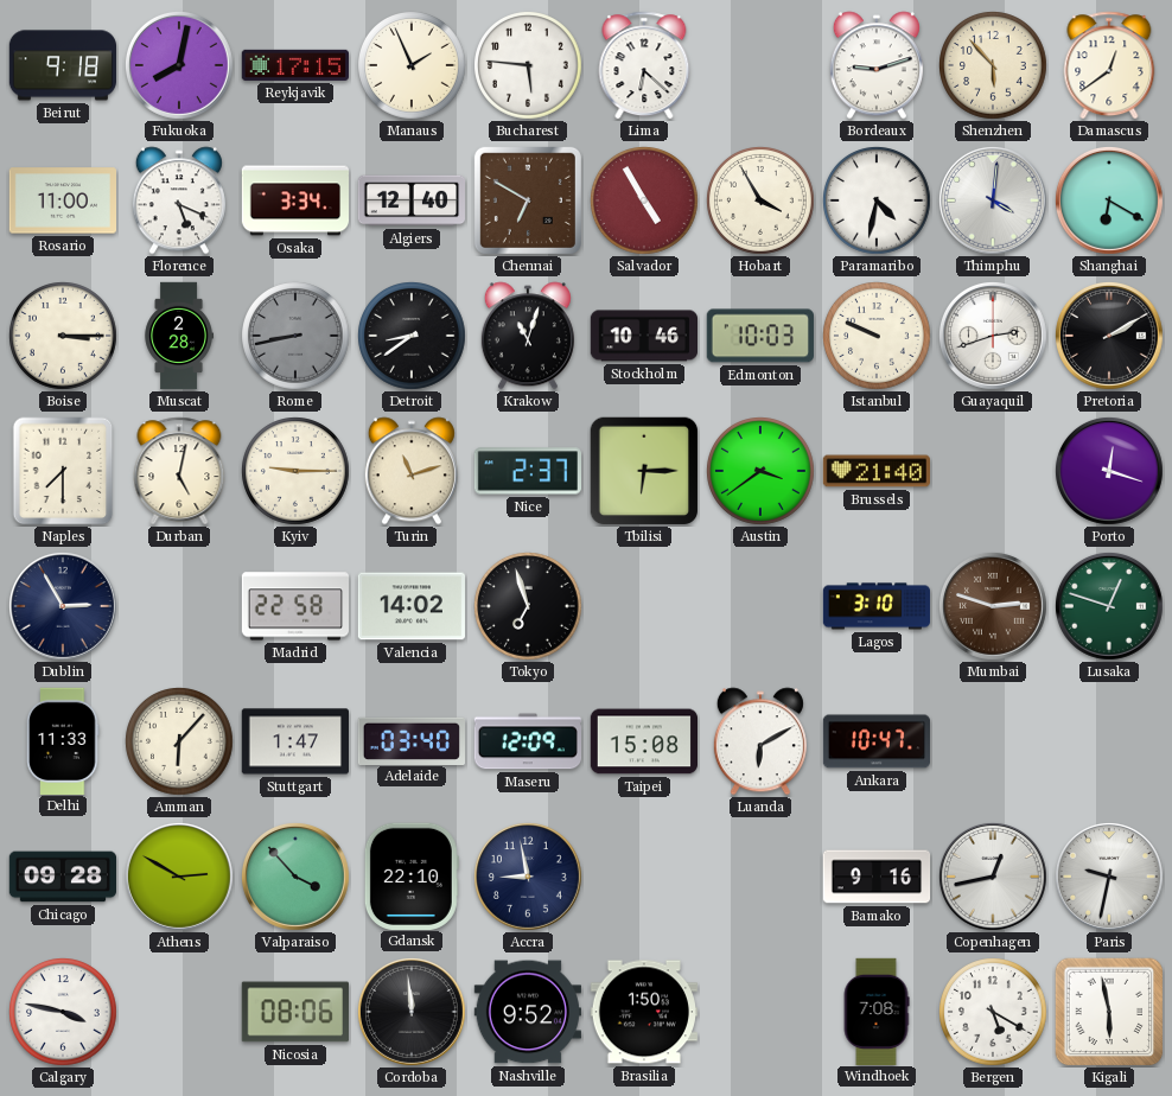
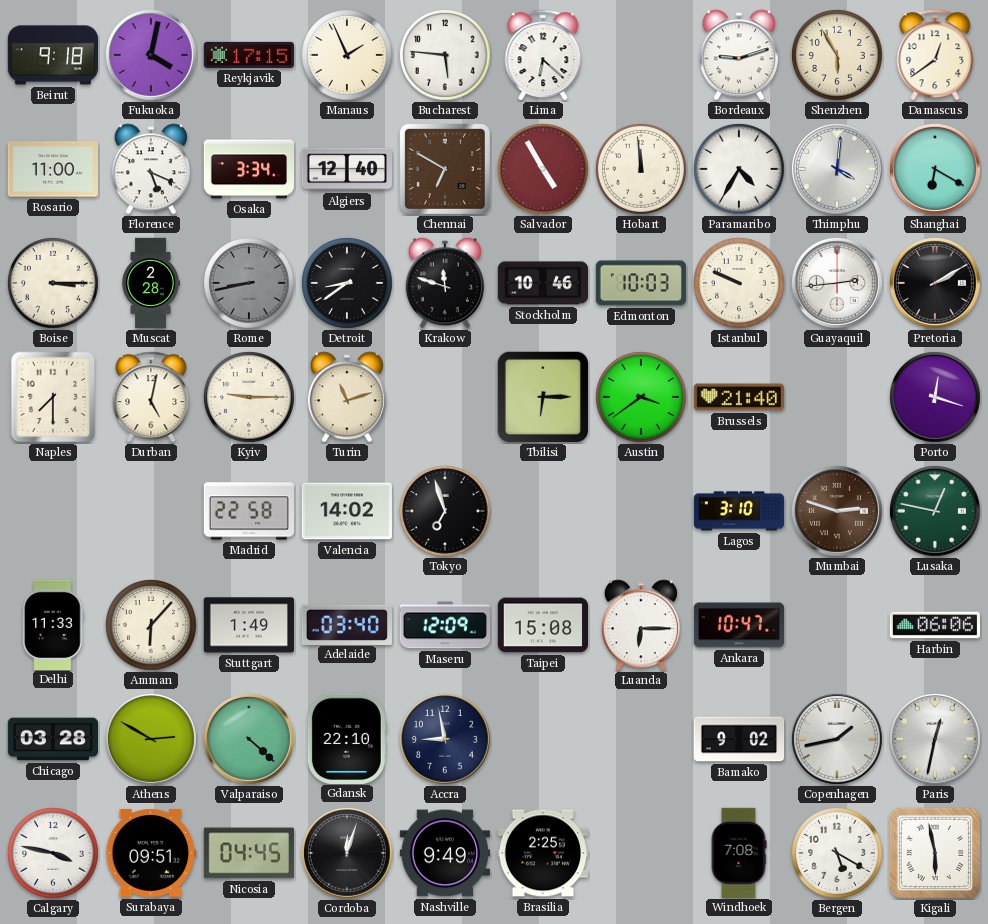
Fukuoka: 8:02 -> 4:02
Shenzhen: 5:53 -> 5:55
Hobart: 3:55 -> 11:59
Paramaribo: 4:32 -> 4:35
Krakow: 11:03 -> 11:48
Guayaquil: 2:42 -> 2:44
Nice: 2:37 -> none
Dublin: 2:55 -> none
Lusaka: 12:48 -> 12:47
Stuttgart: 1:47 -> 1:49
Luanda: 6:10 -> 6:15
Harbin: none -> 06:06
Chicago: 09:28 -> 03:28
Valparaiso: 3:53 -> 4:22
Bamako: 9:16 -> 9:02
Copenhagen: 12:43 -> 1:43
Paris: 9:32 -> 12:32
Surabaya: none -> 09:51
Nicosia: 08:06 -> 04:45
Cordoba: 11:59 -> 12:03
Nashville: 9:52 -> 9:49
Brasilia: 1:50 -> 2:25
